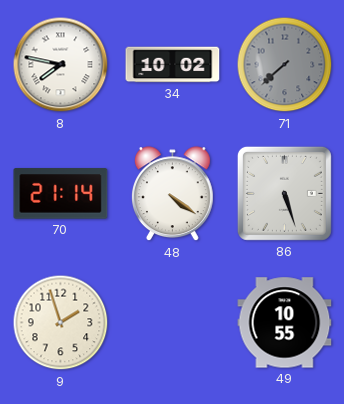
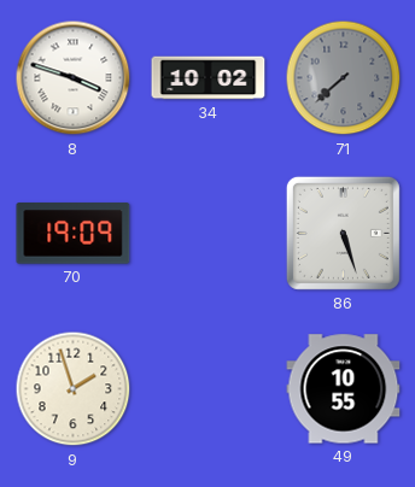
8: 7:47 -> 3:48
70: 21:14 -> 19:09
48: 4:21 -> none
